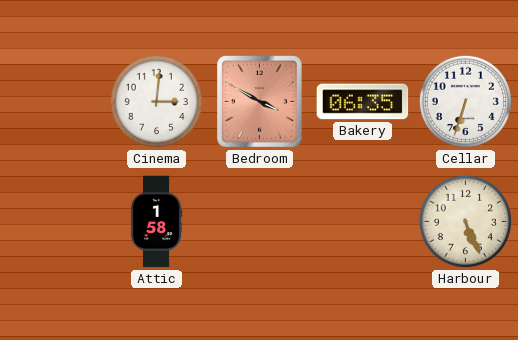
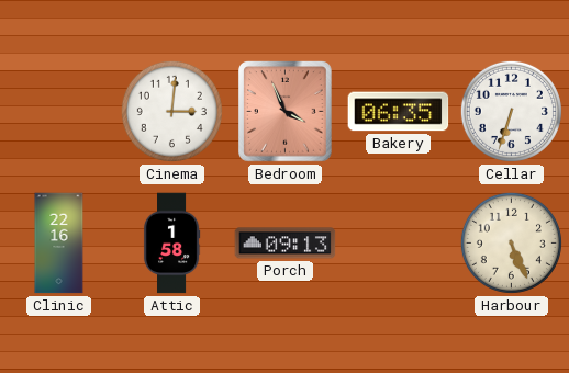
Bedroom: 3:50 -> 3:56
Clinic: none -> 22:16
Porch: none -> 09:13
